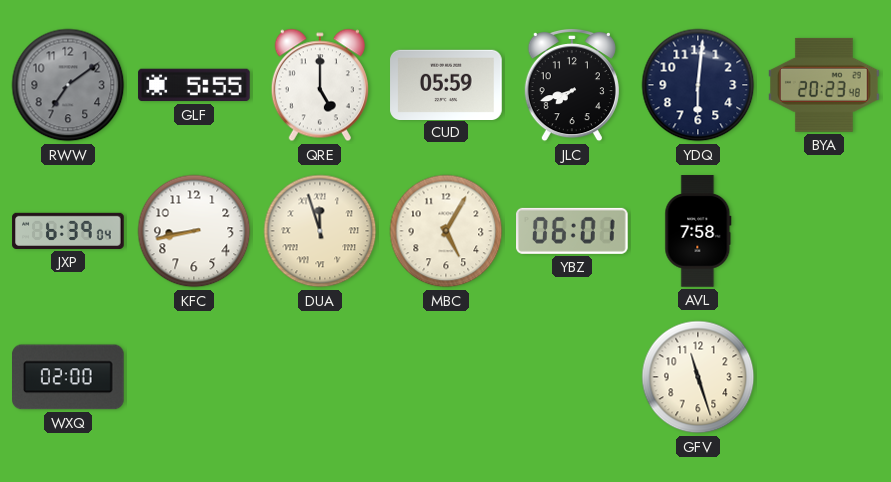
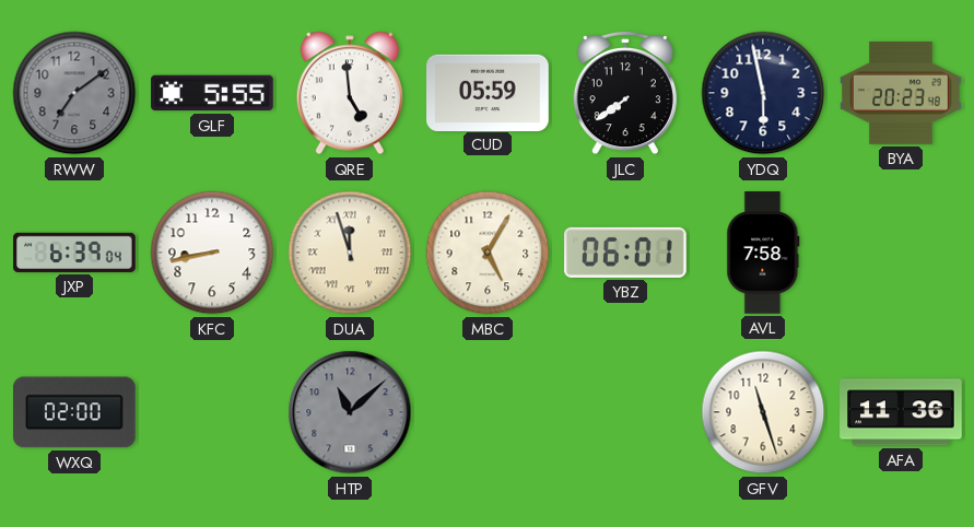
QRE: 5:00 -> 4:59
JLC: 7:42 -> 7:39
YDQ: 6:01 -> 5:58
HTP: none -> 11:08
AFA: none -> 11:36
